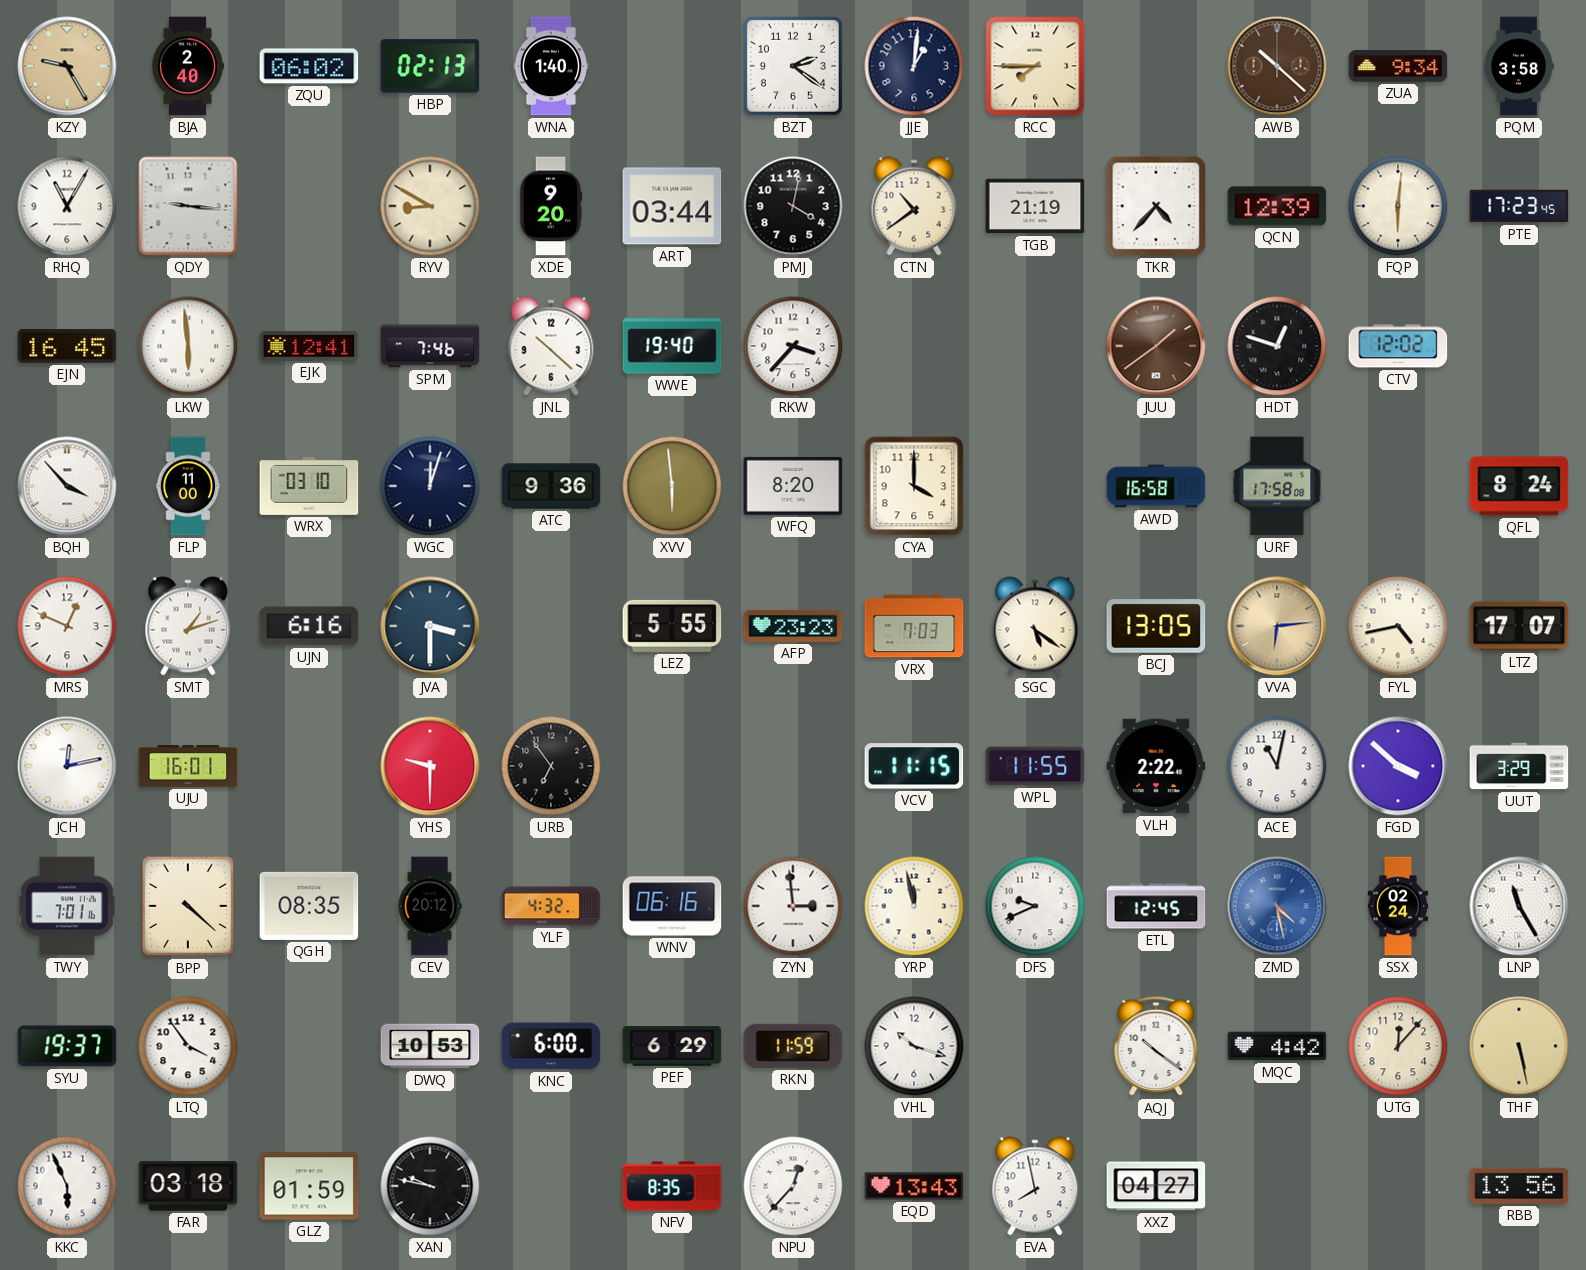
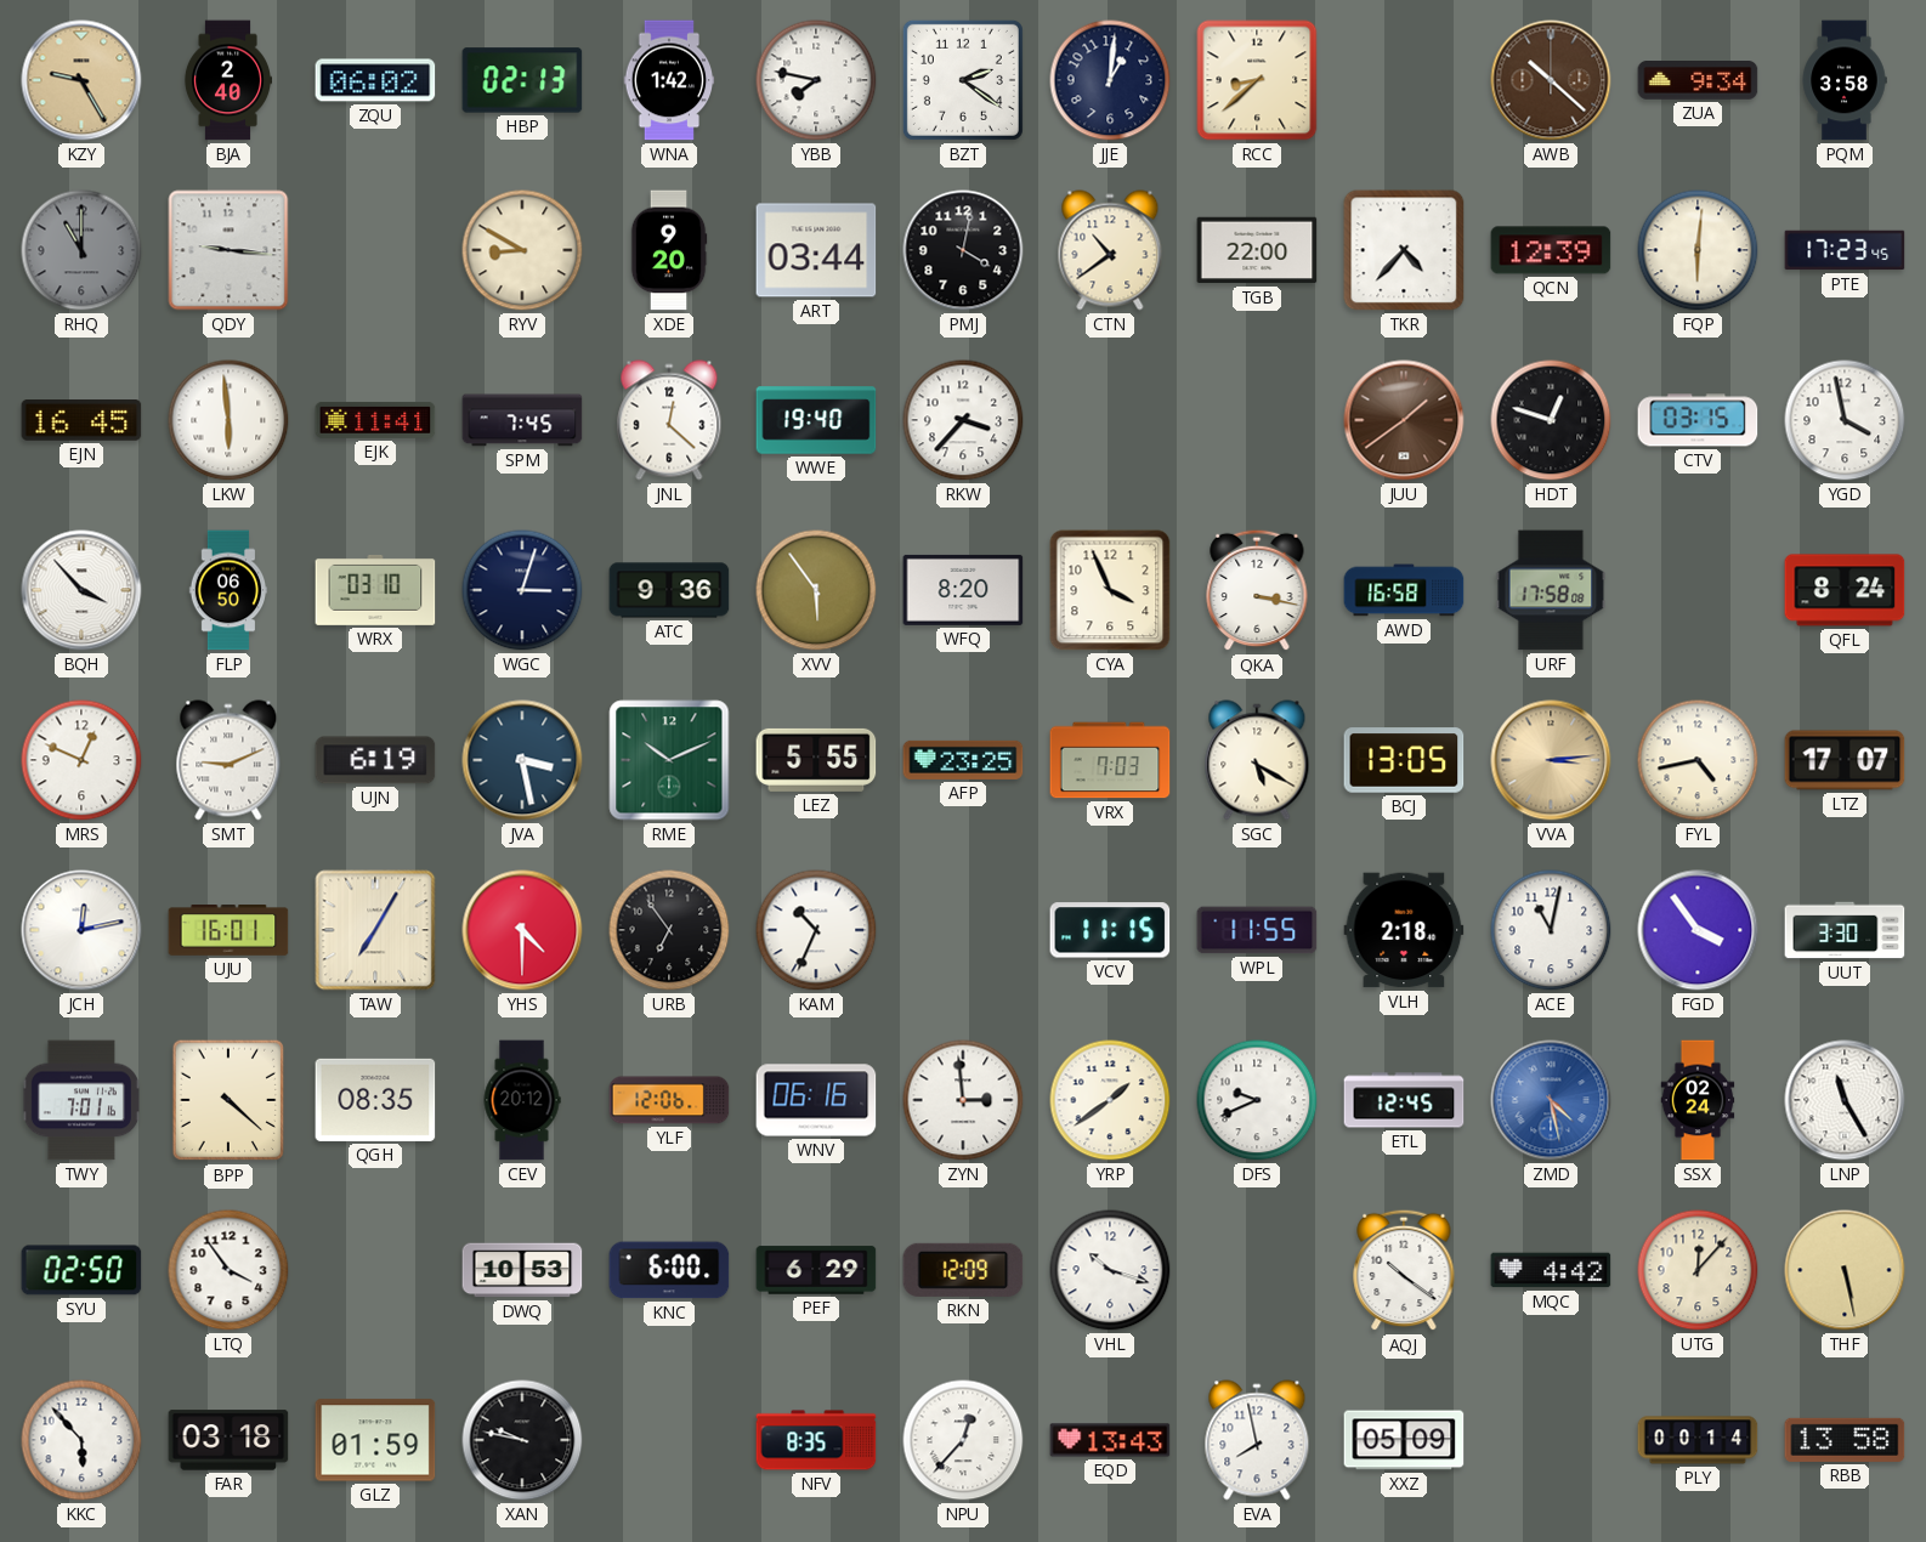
WNA: 1:40 -> 1:42
YBB: none -> 7:47
RCC: 7:45 -> 8:38
RHQ: 11:05 -> 11:00
RHQ dial: white -> grey
TGB: 21:19 -> 22:00
EJK: 12:41 -> 11:41
SPM: 7:46 -> 7:45
JNL: 10:22 -> 12:22
CTV: 12:02 -> 03:15
YGD: none -> 3:58
FLP: 11:00 -> 06:50
WGC: 12:03 -> 3:03
XVV: 5:59 -> 5:54
CYA: 4:00 -> 3:56
QKA: none -> 3:17
SMT: 1:12 -> 9:11
UJN: 6:16 -> 6:19
JVA: 3:30 -> 3:28
RME: none -> 10:11
AFP: 23:23 -> 23:25
SGC: 5:21 -> 5:20
VVA: 6:14 -> 3:14
TAW: none -> 7:05
YHS: 9:30 -> 4:30
KAM: none -> 10:34
VLH: 2:22 -> 2:18
FGD: 3:52 -> 3:54
UUT: 3:29 -> 3:30
YLF: 4:32 -> 12:06
YRP: 11:58 -> 1:39
SYU: 19:37 -> 02:50
RKN: 11:59 -> 12:09
KKC: 5:56 -> 5:53
XXZ: 04:27 -> 05:09
PLY: none -> 00:14
RBB: 13:56 -> 13:58
